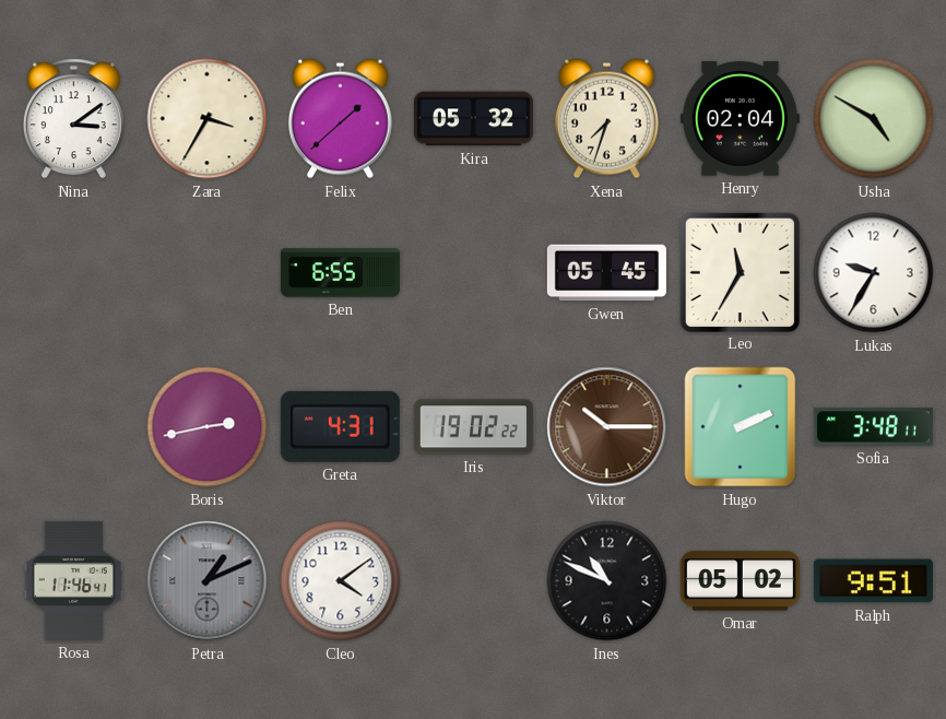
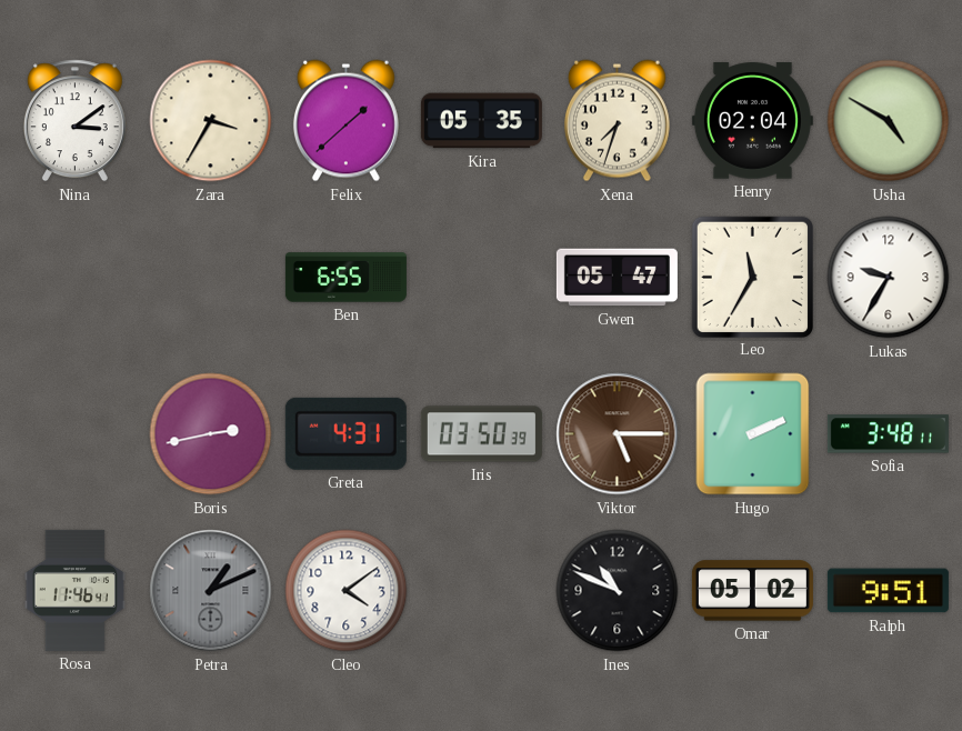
Kira: 05:32 -> 05:35
Gwen: 05:45 -> 05:47
Iris: 19:02 -> 03:50
Viktor: 10:15 -> 5:15
